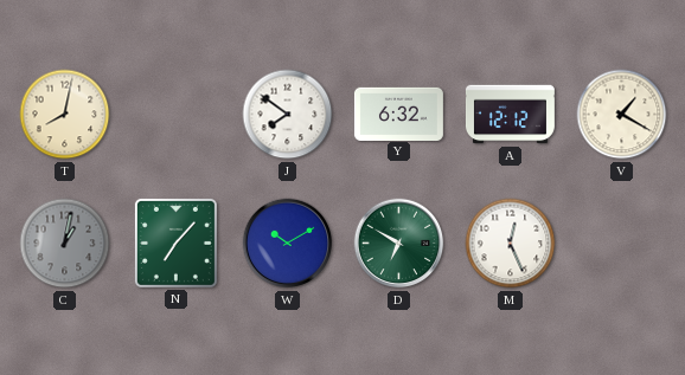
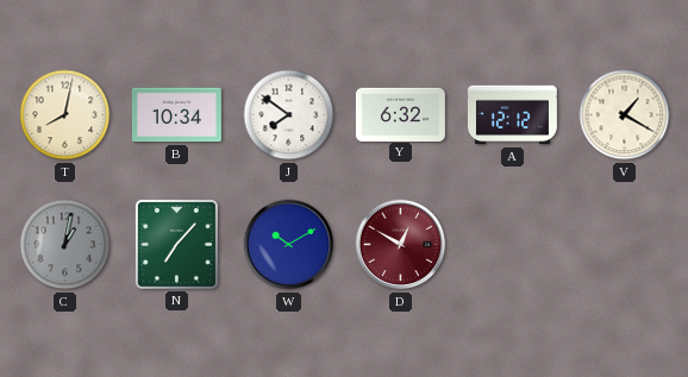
B: none -> 10:34
D: 6:50 -> 12:50
D dial: green -> burgundy
M: 12:26 -> none
